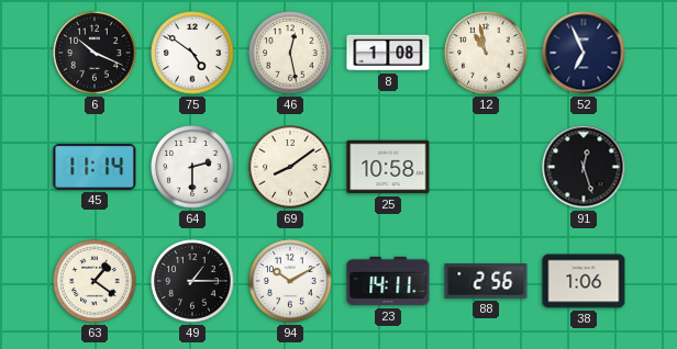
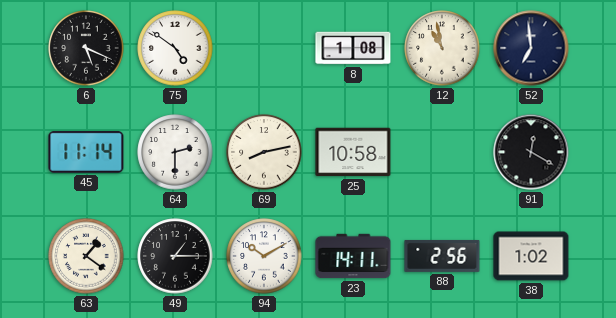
6: 10:19 -> 5:19
46: 12:28 -> none
52: 6:56 -> 6:59
69: 8:09 -> 8:13
91: 12:27 -> 12:20
38: 1:06 -> 1:02
